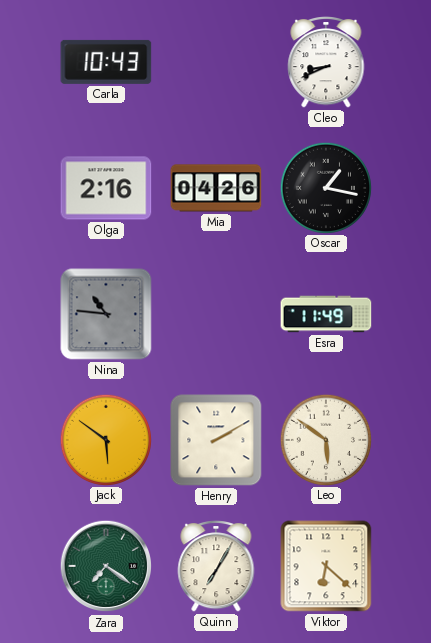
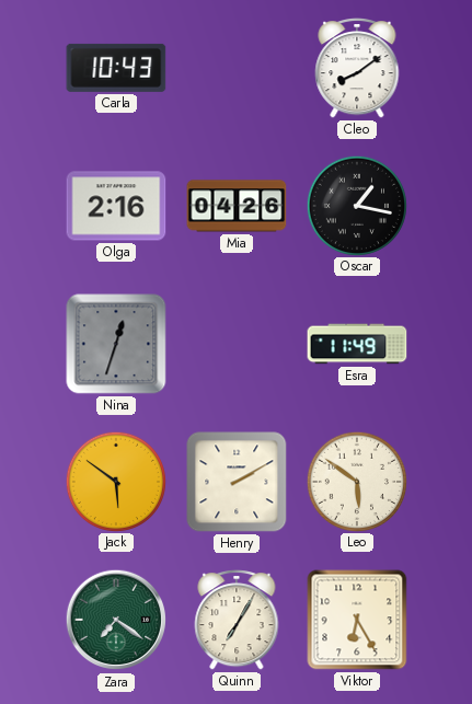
Cleo: 8:41 -> 8:09
Nina: 10:46 -> 12:33
Viktor: 6:22 -> 6:25
